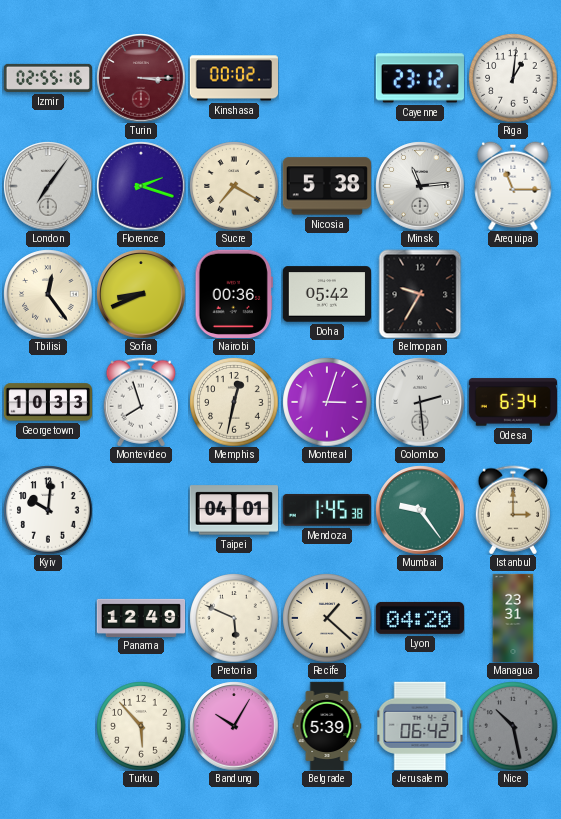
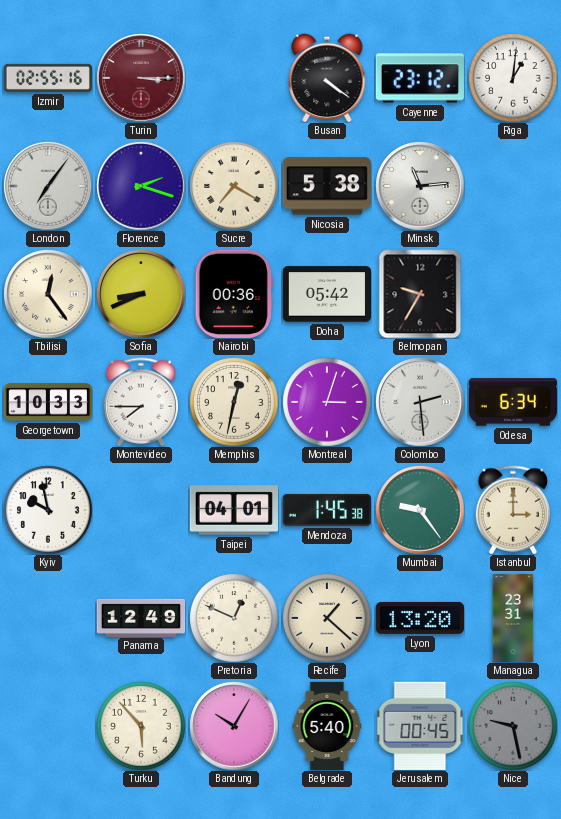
Kinshasa: 00:02 -> none
Busan: none -> 4:21
Arequipa: 11:15 -> none
Montevideo: 7:57 -> 7:45
Kyiv: 10:01 -> 9:58
Pretoria: 5:49 -> 12:49
Lyon: 04:20 -> 13:20
Belgrade: 5:39 -> 5:40
Jerusalem: 06:42 -> 00:45
Nice: 10:28 -> 9:28
